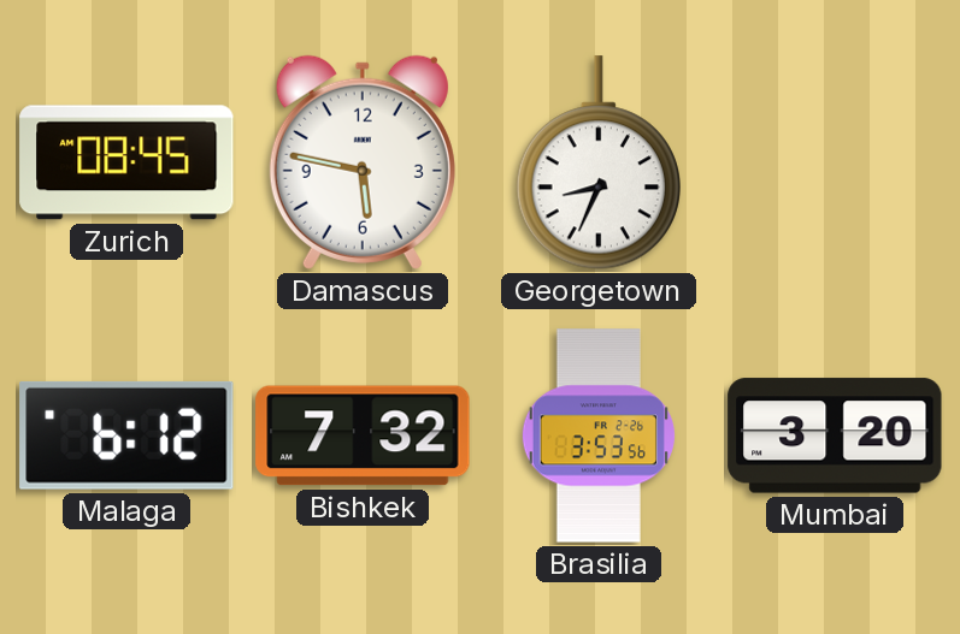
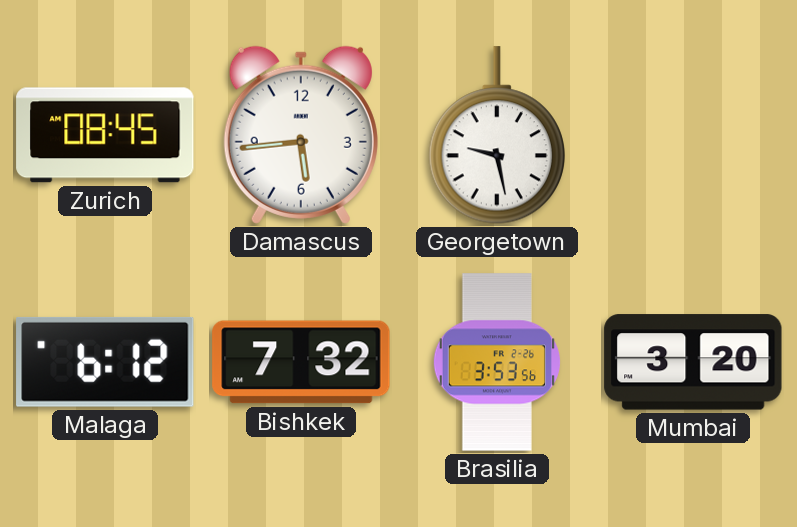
Damascus: 5:47 -> 5:44
Georgetown: 8:34 -> 9:28
